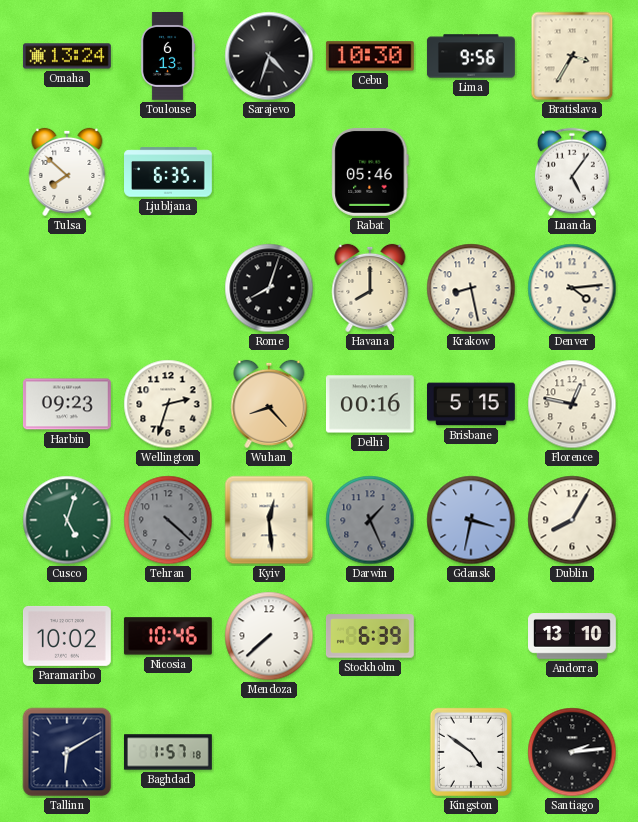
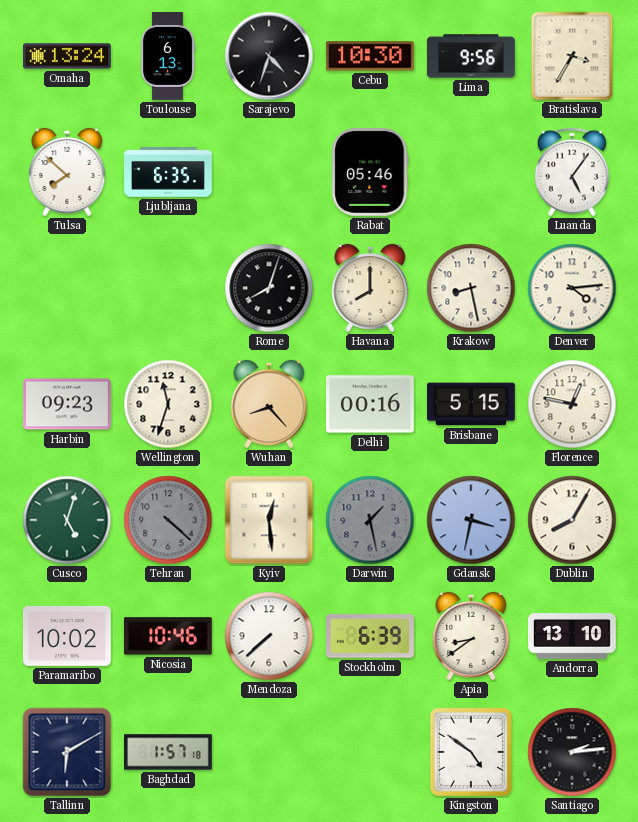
Wellington: 2:33 -> 11:33
Darwin: 1:26 -> 1:28
Apia: none -> 8:39
